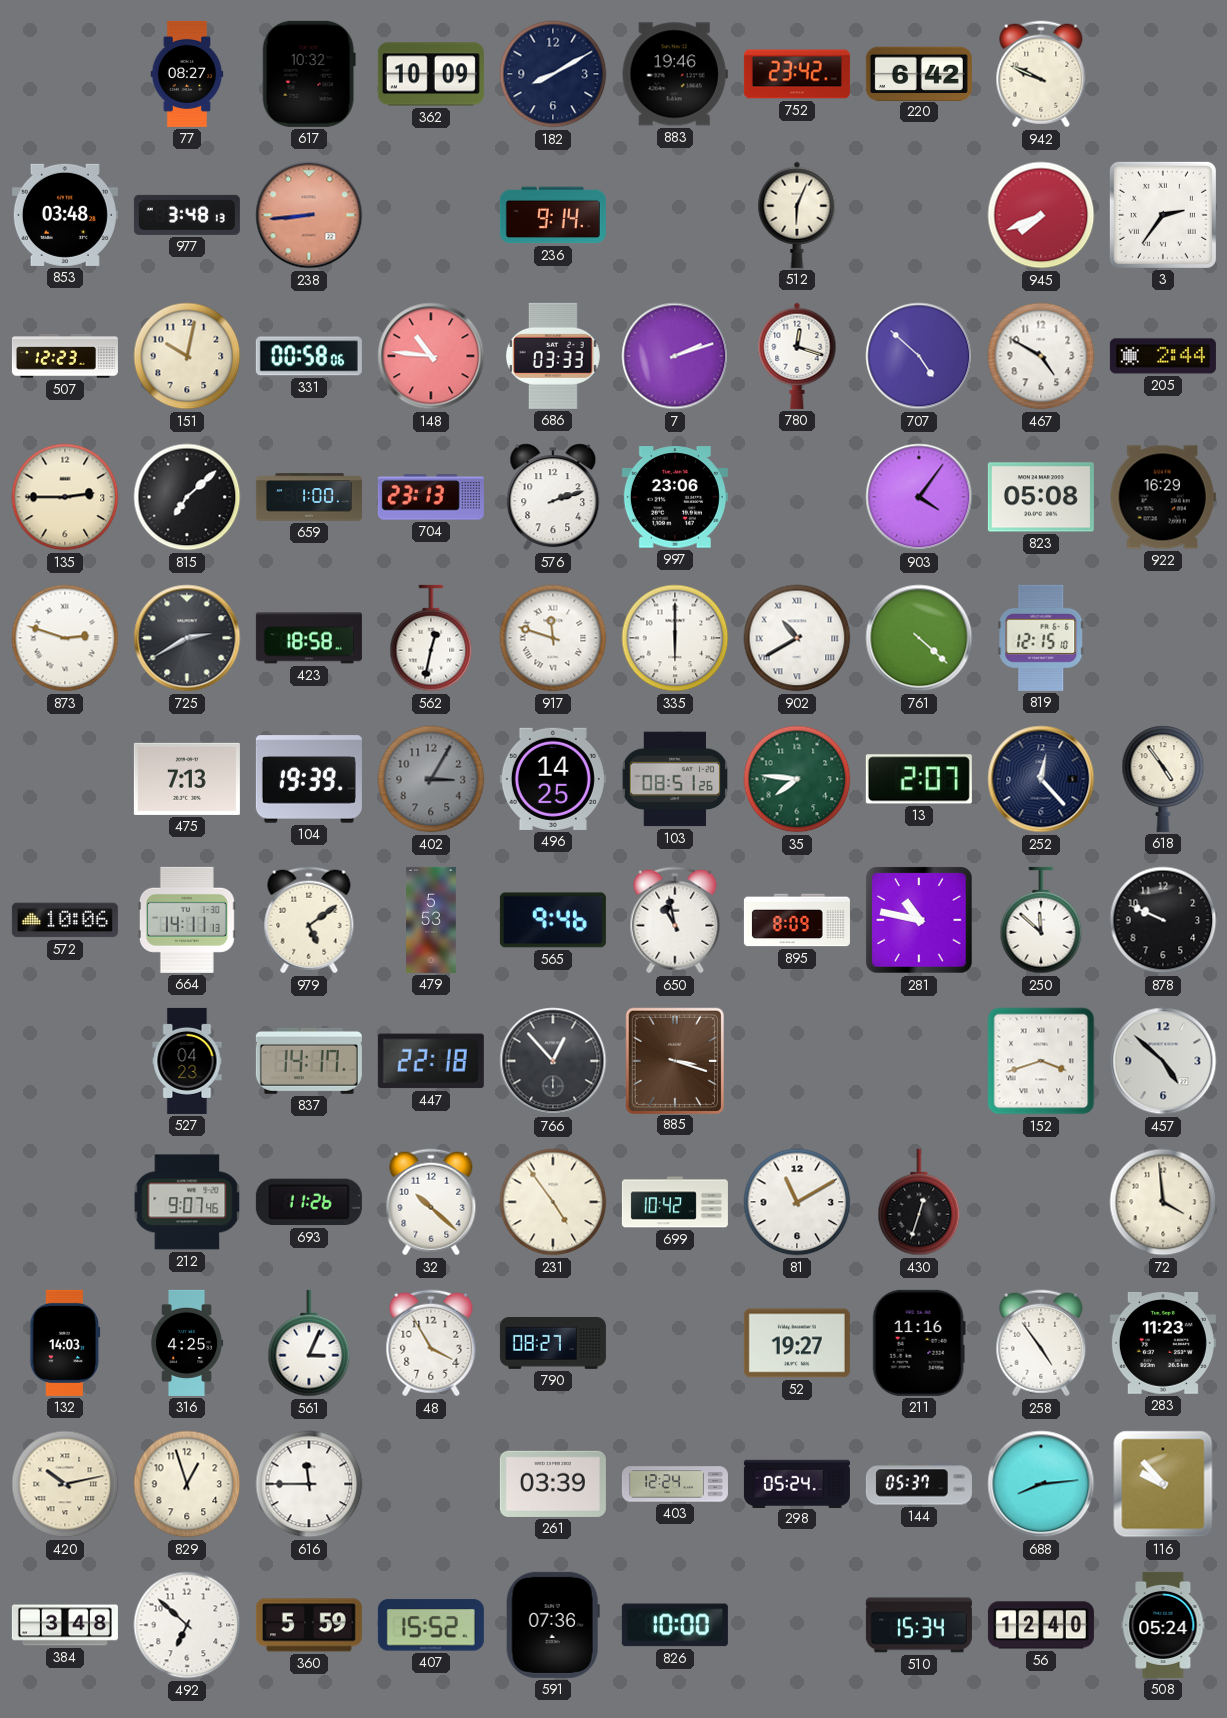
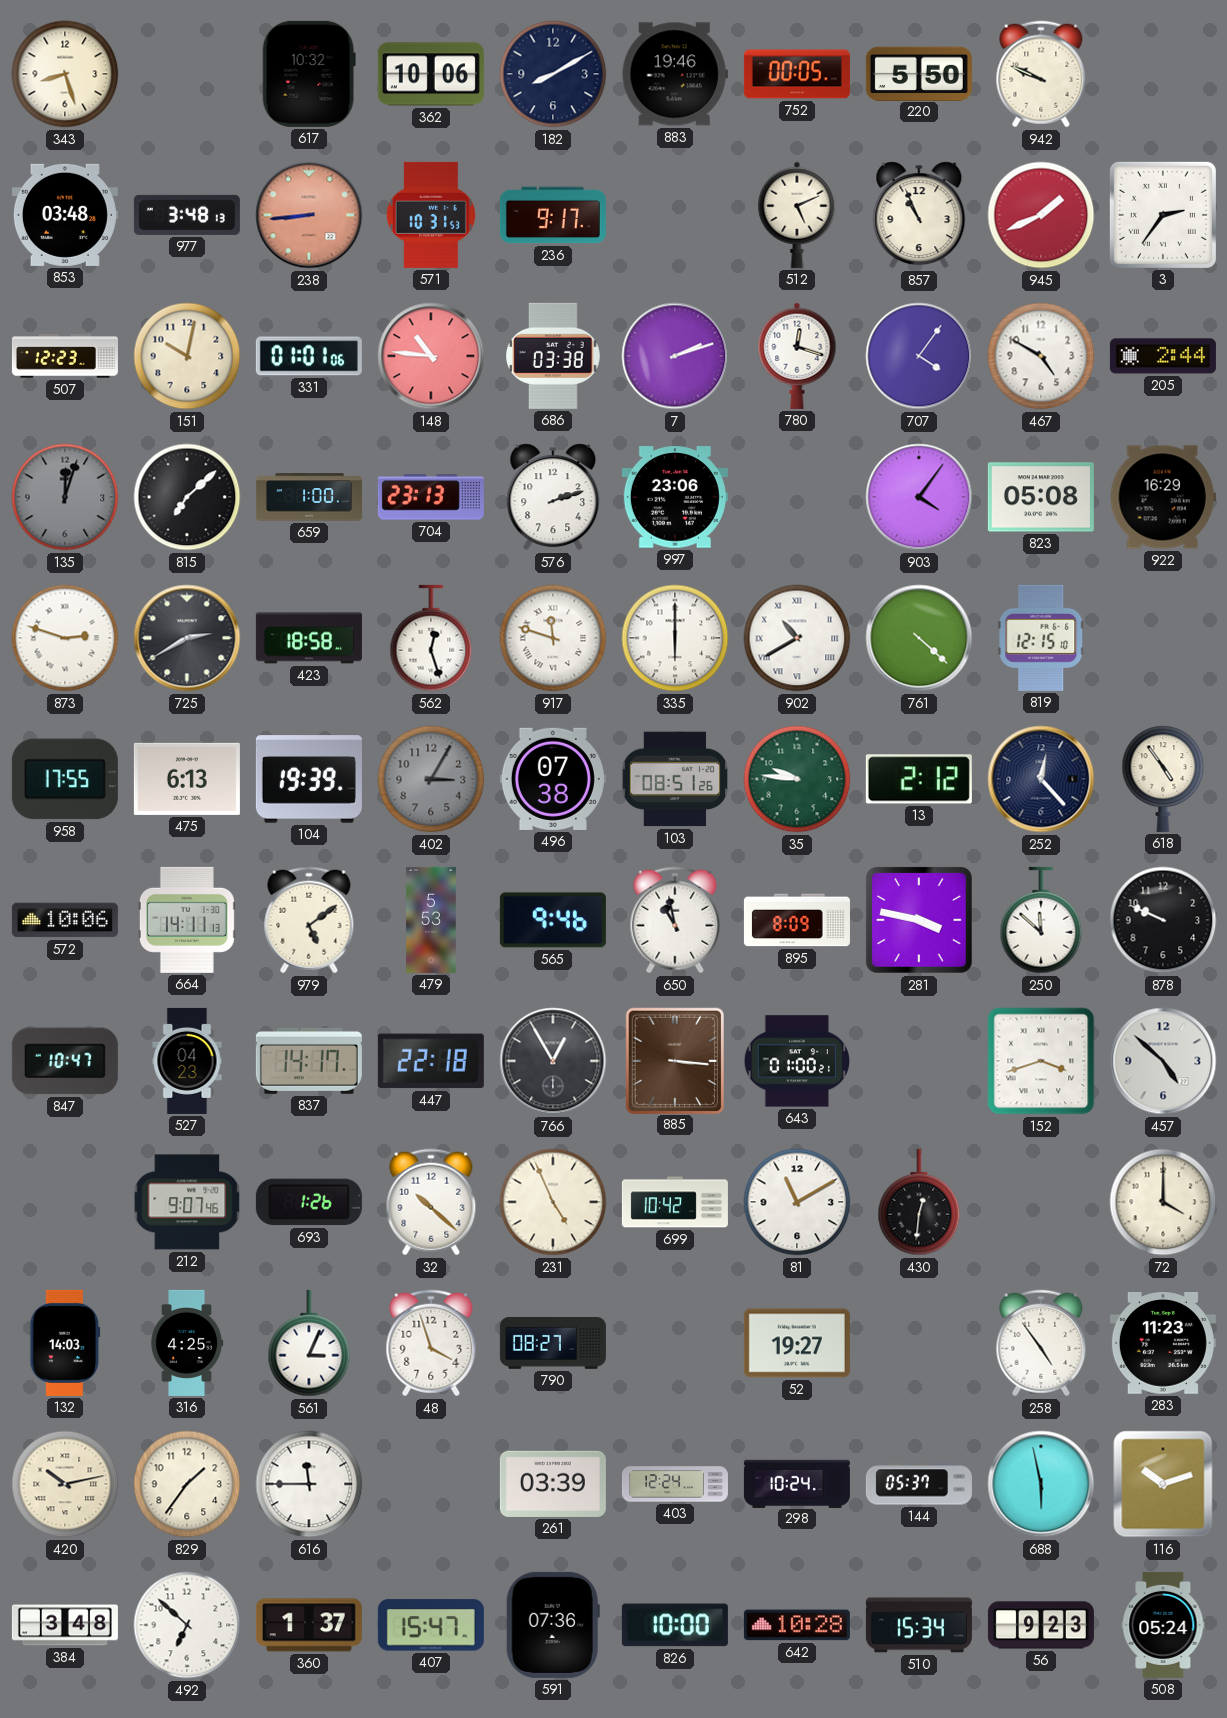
343: none -> 8:27
77: 08:27 -> none
362: 10:09 -> 10:06
752: 23:42 -> 00:05
220: 6:42 -> 5:50
571: none -> 10:31
236: 9:14 -> 9:17
512: 6:04 -> 5:11
857: none -> 10:56
945: 7:41 -> 1:41
331: 00:58 -> 01:01
686: 03:33 -> 03:38
707: 4:52 -> 4:06
135: 2:45 -> 12:03
135 dial: cream -> grey
562: 12:32 -> 12:27
958: none -> 17:55
475: 7:13 -> 6:13
496: 14:25 -> 07:38
35: 7:46 -> 9:46
13: 2:07 -> 2:12
281: 10:47 -> 3:47
847: none -> 10:47
766: 12:53 -> 12:55
885: 3:18 -> 3:16
643: none -> 01:00
693: 11:26 -> 1:26
231: 4:54 -> 4:56
430: 12:33 -> 12:31
72: 3:59 -> 4:00
48: 3:55 -> 3:57
211: 11:16 -> none
829: 12:57 -> 1:36
298: 05:24 -> 10:24
688: 8:14 -> 5:58
116: 9:53 -> 10:12
360: 5:59 -> 1:37
407: 15:52 -> 15:47
642: none -> 10:28
56: 12:40 -> 9:23
